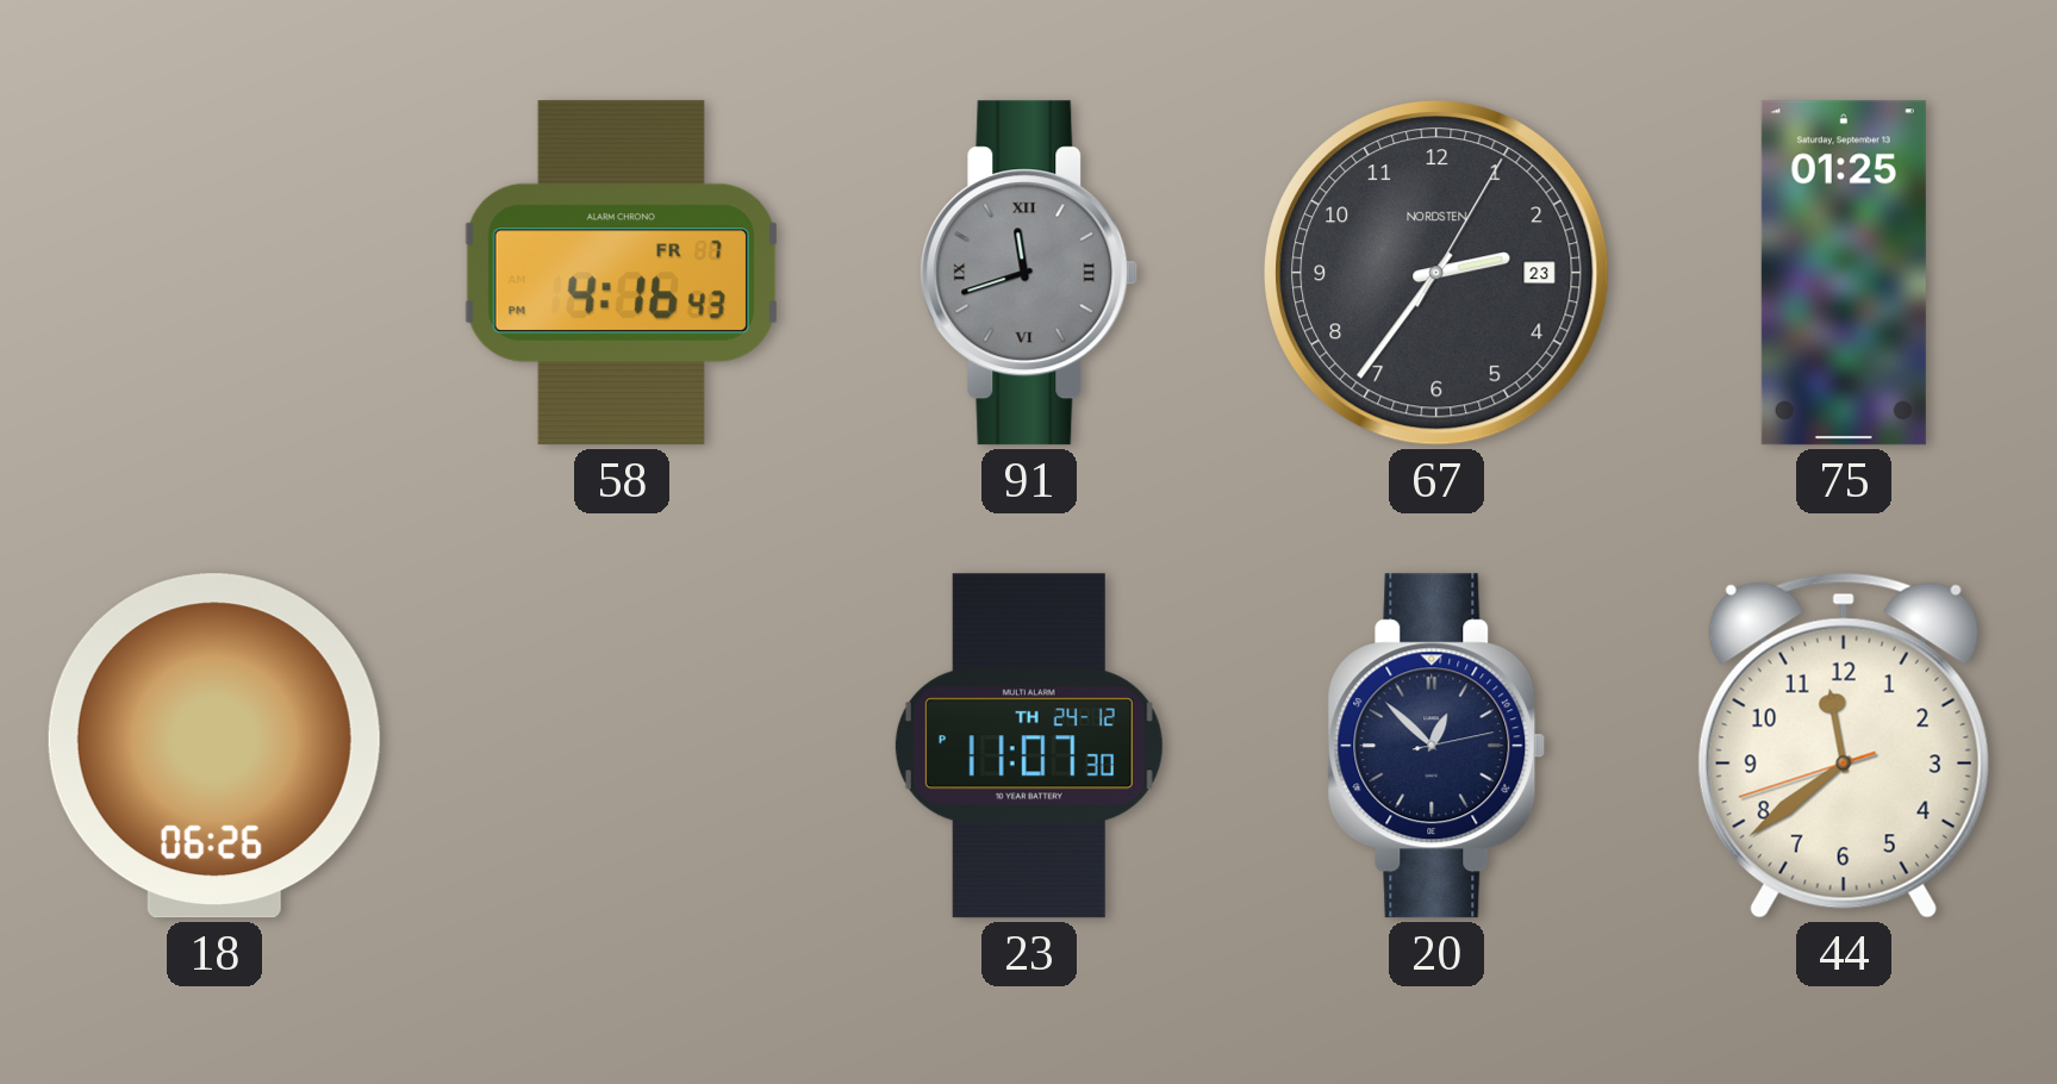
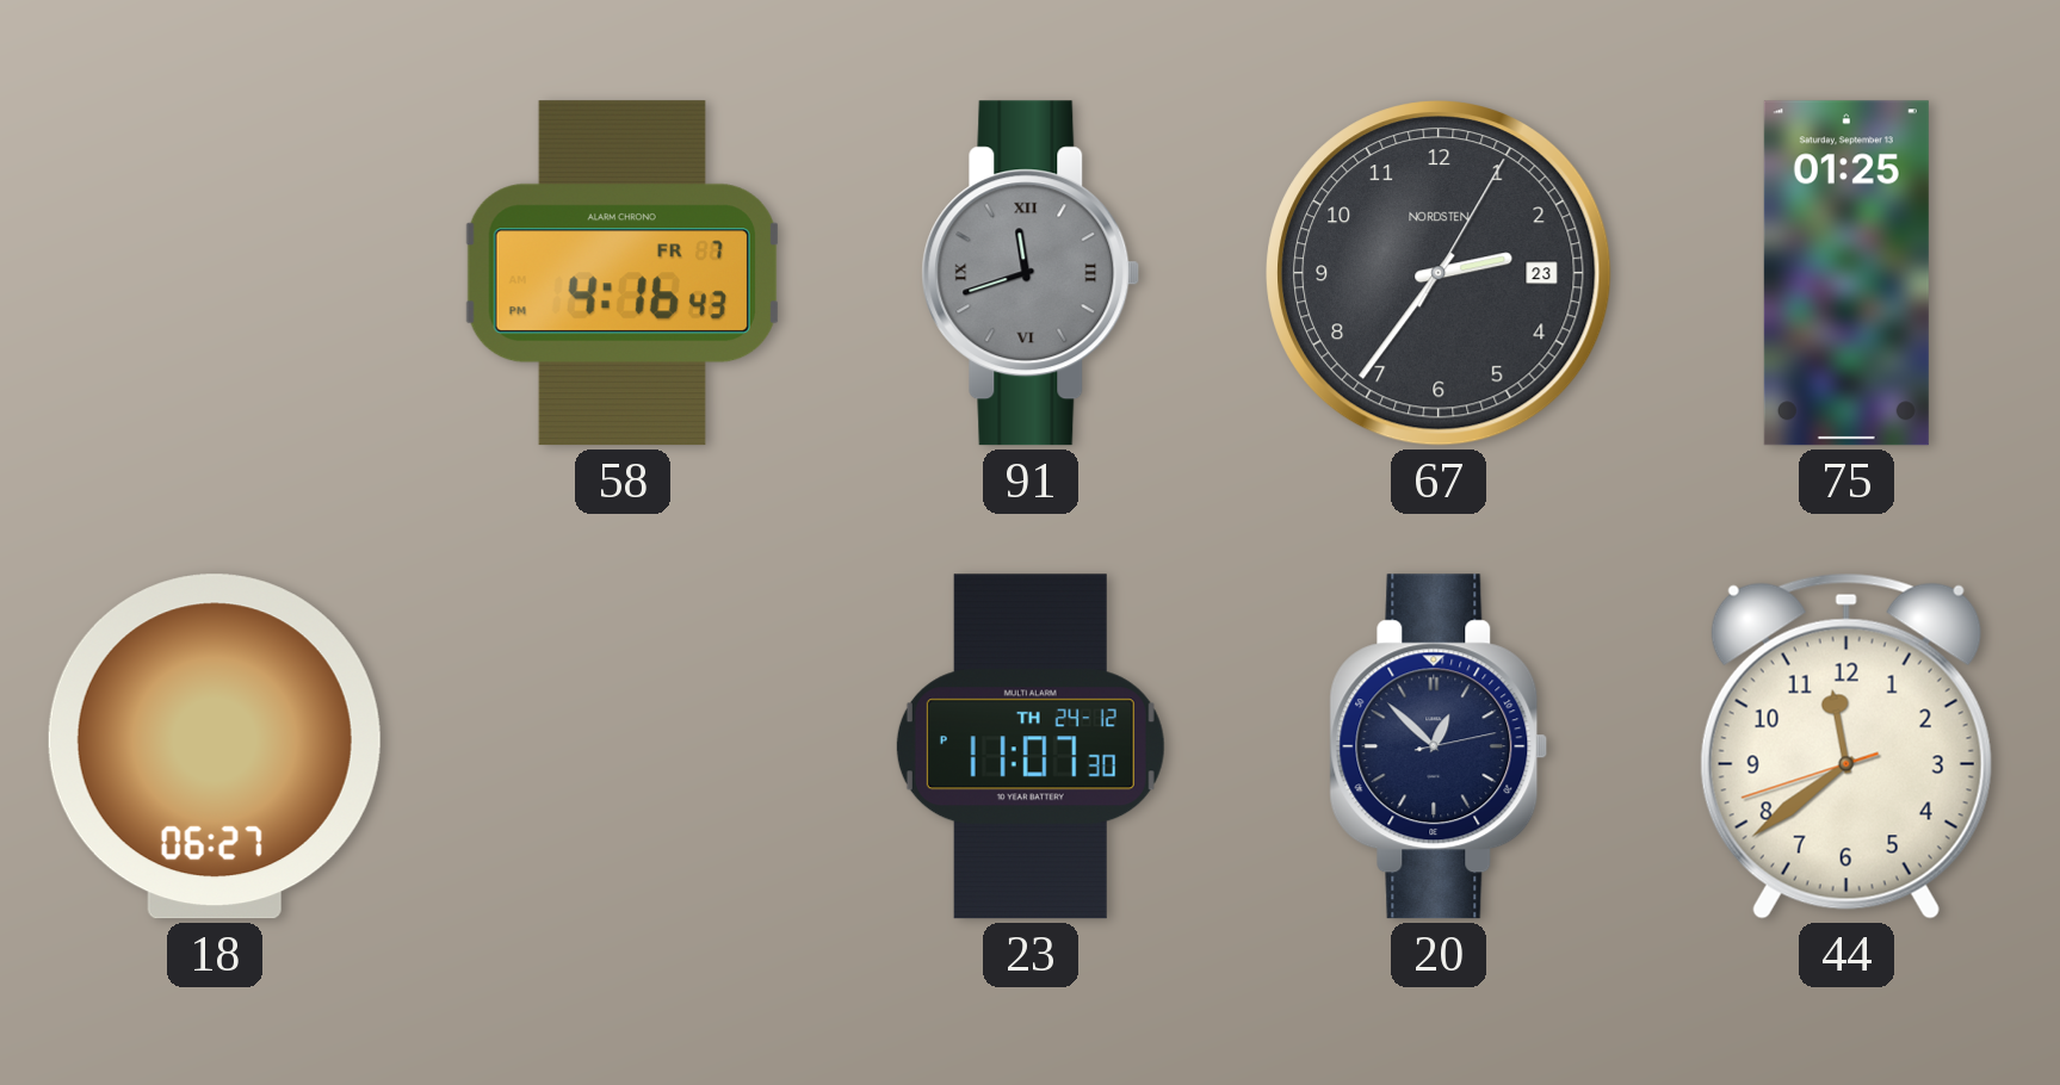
18: 06:26 -> 06:27
